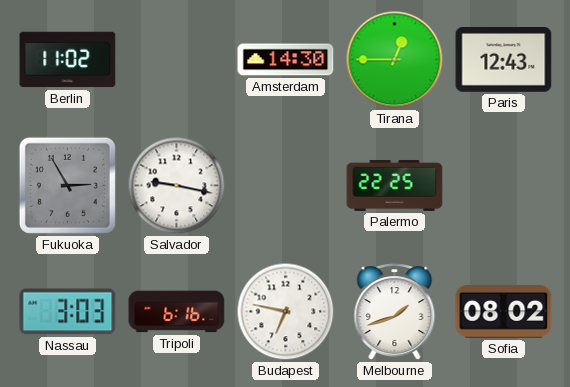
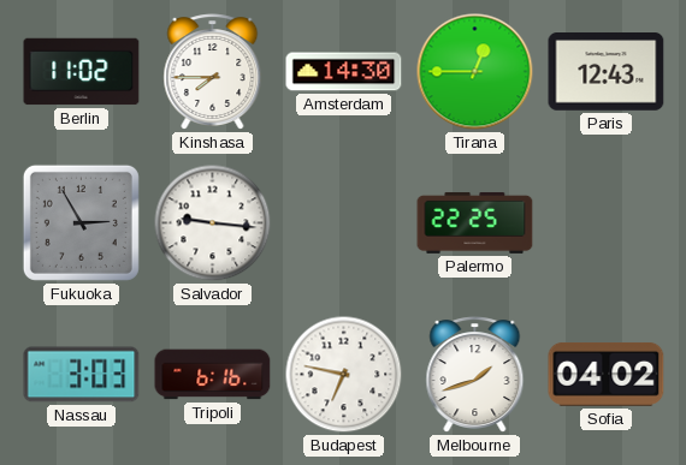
Kinshasa: none -> 7:45
Salvador: 9:17 -> 9:16
Sofia: 08:02 -> 04:02
